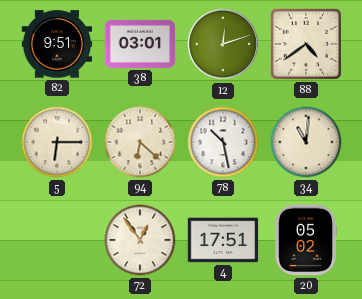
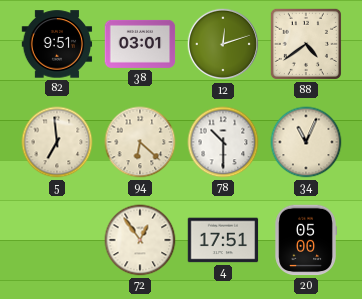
5: 6:15 -> 6:59
78: 10:28 -> 10:30
34: 11:01 -> 11:04
20: 05:02 -> 05:00
